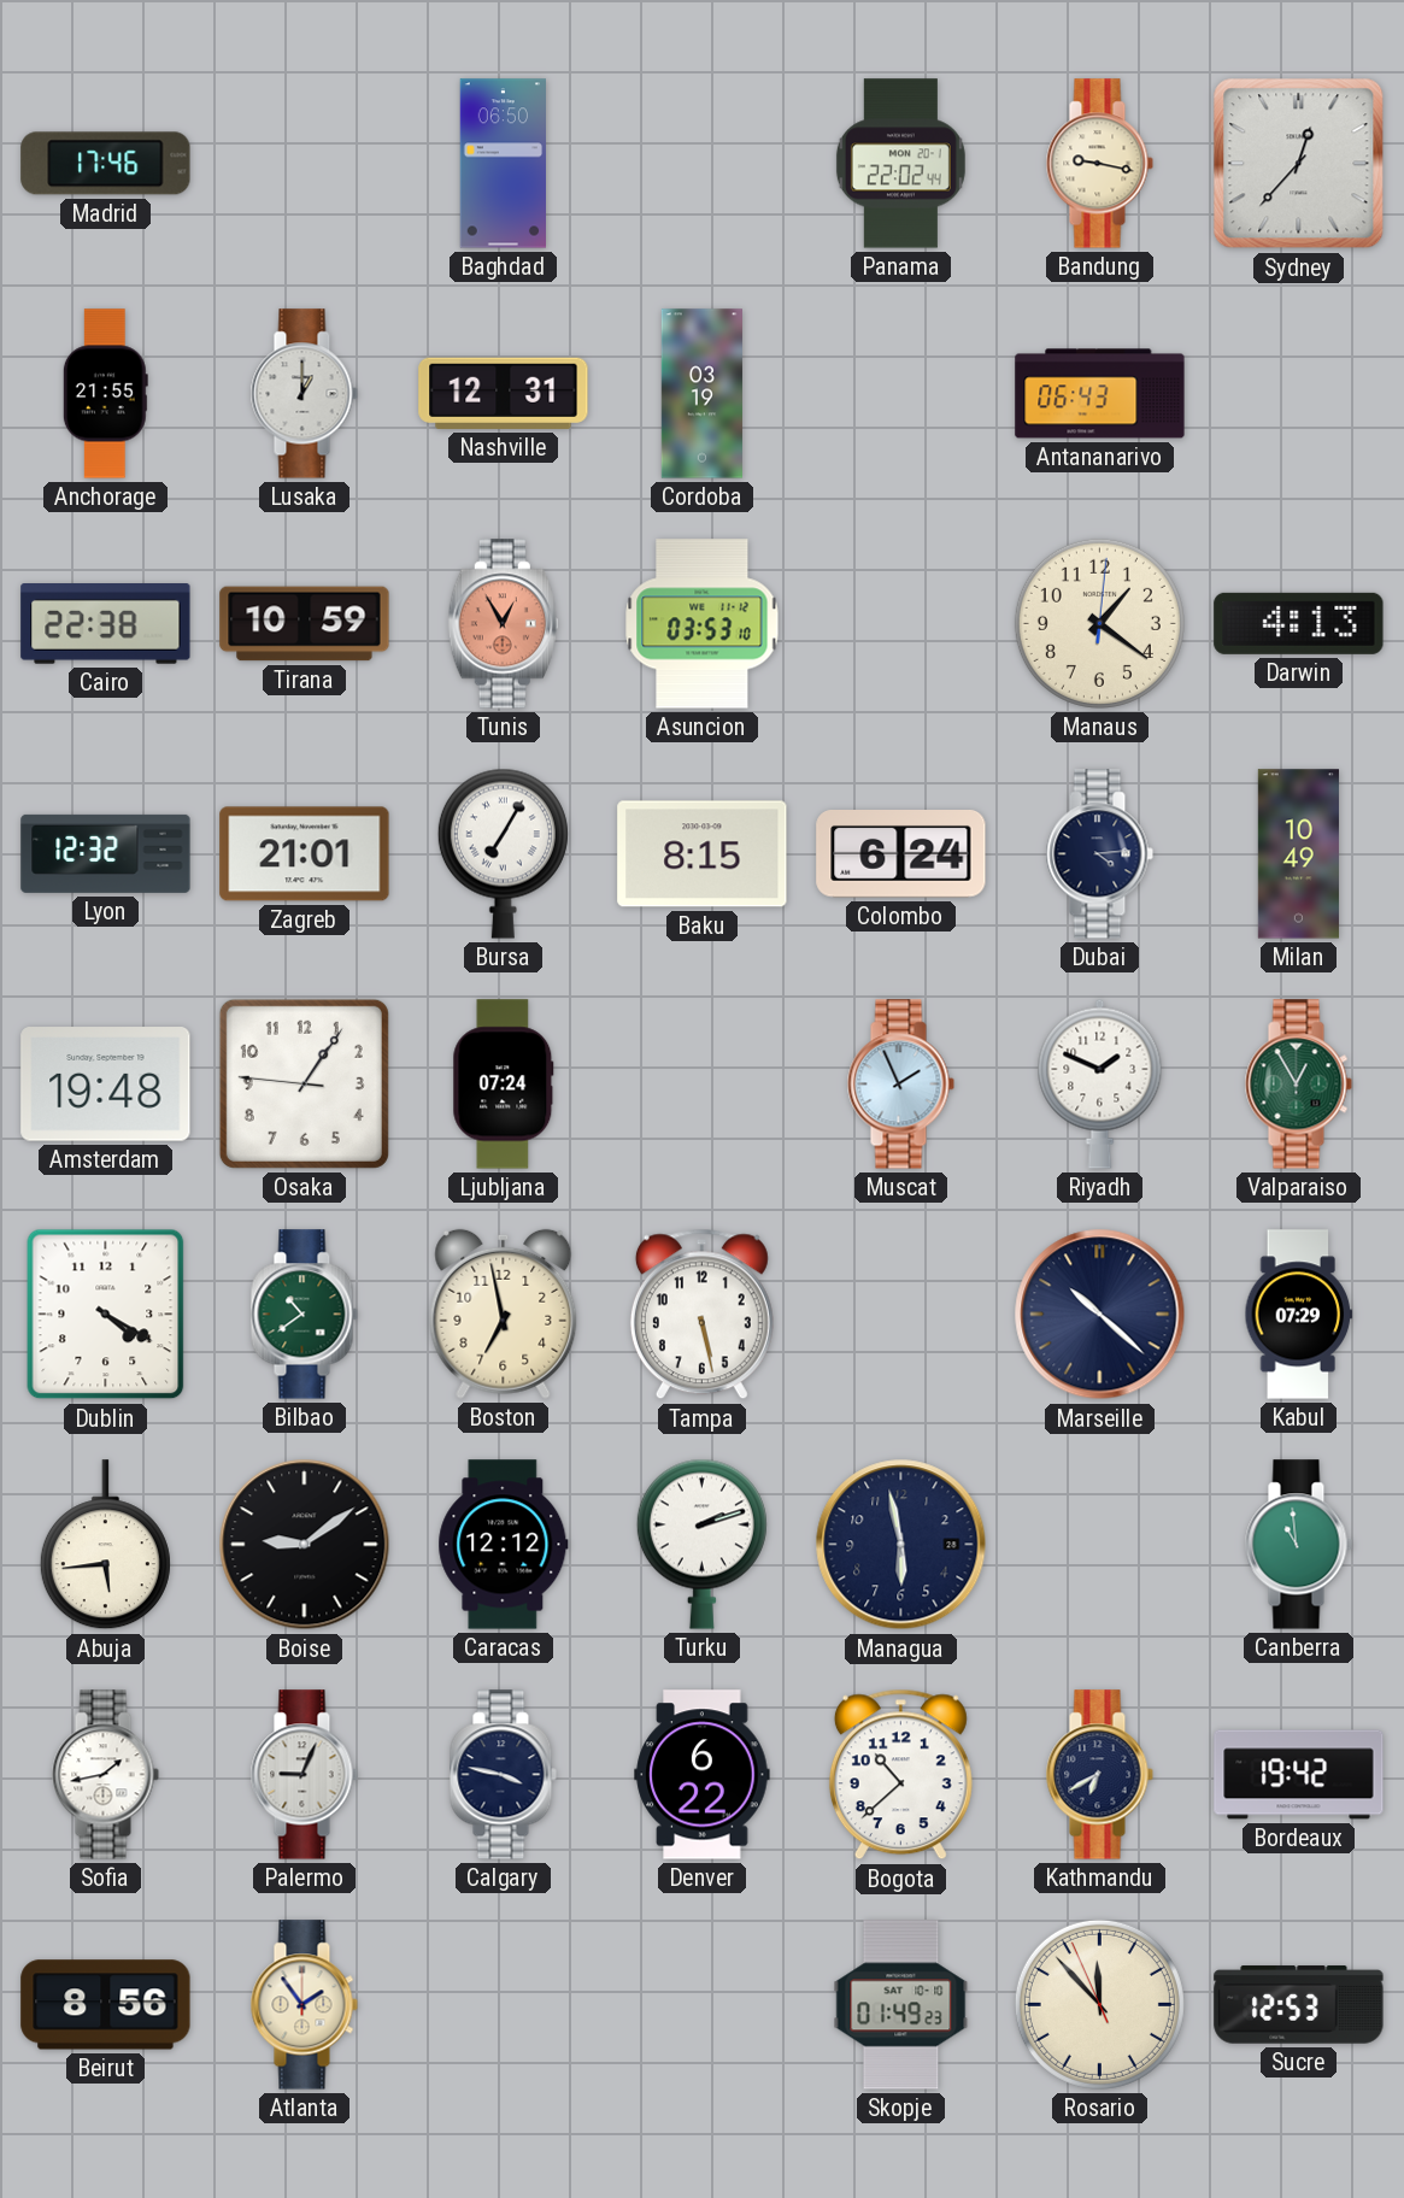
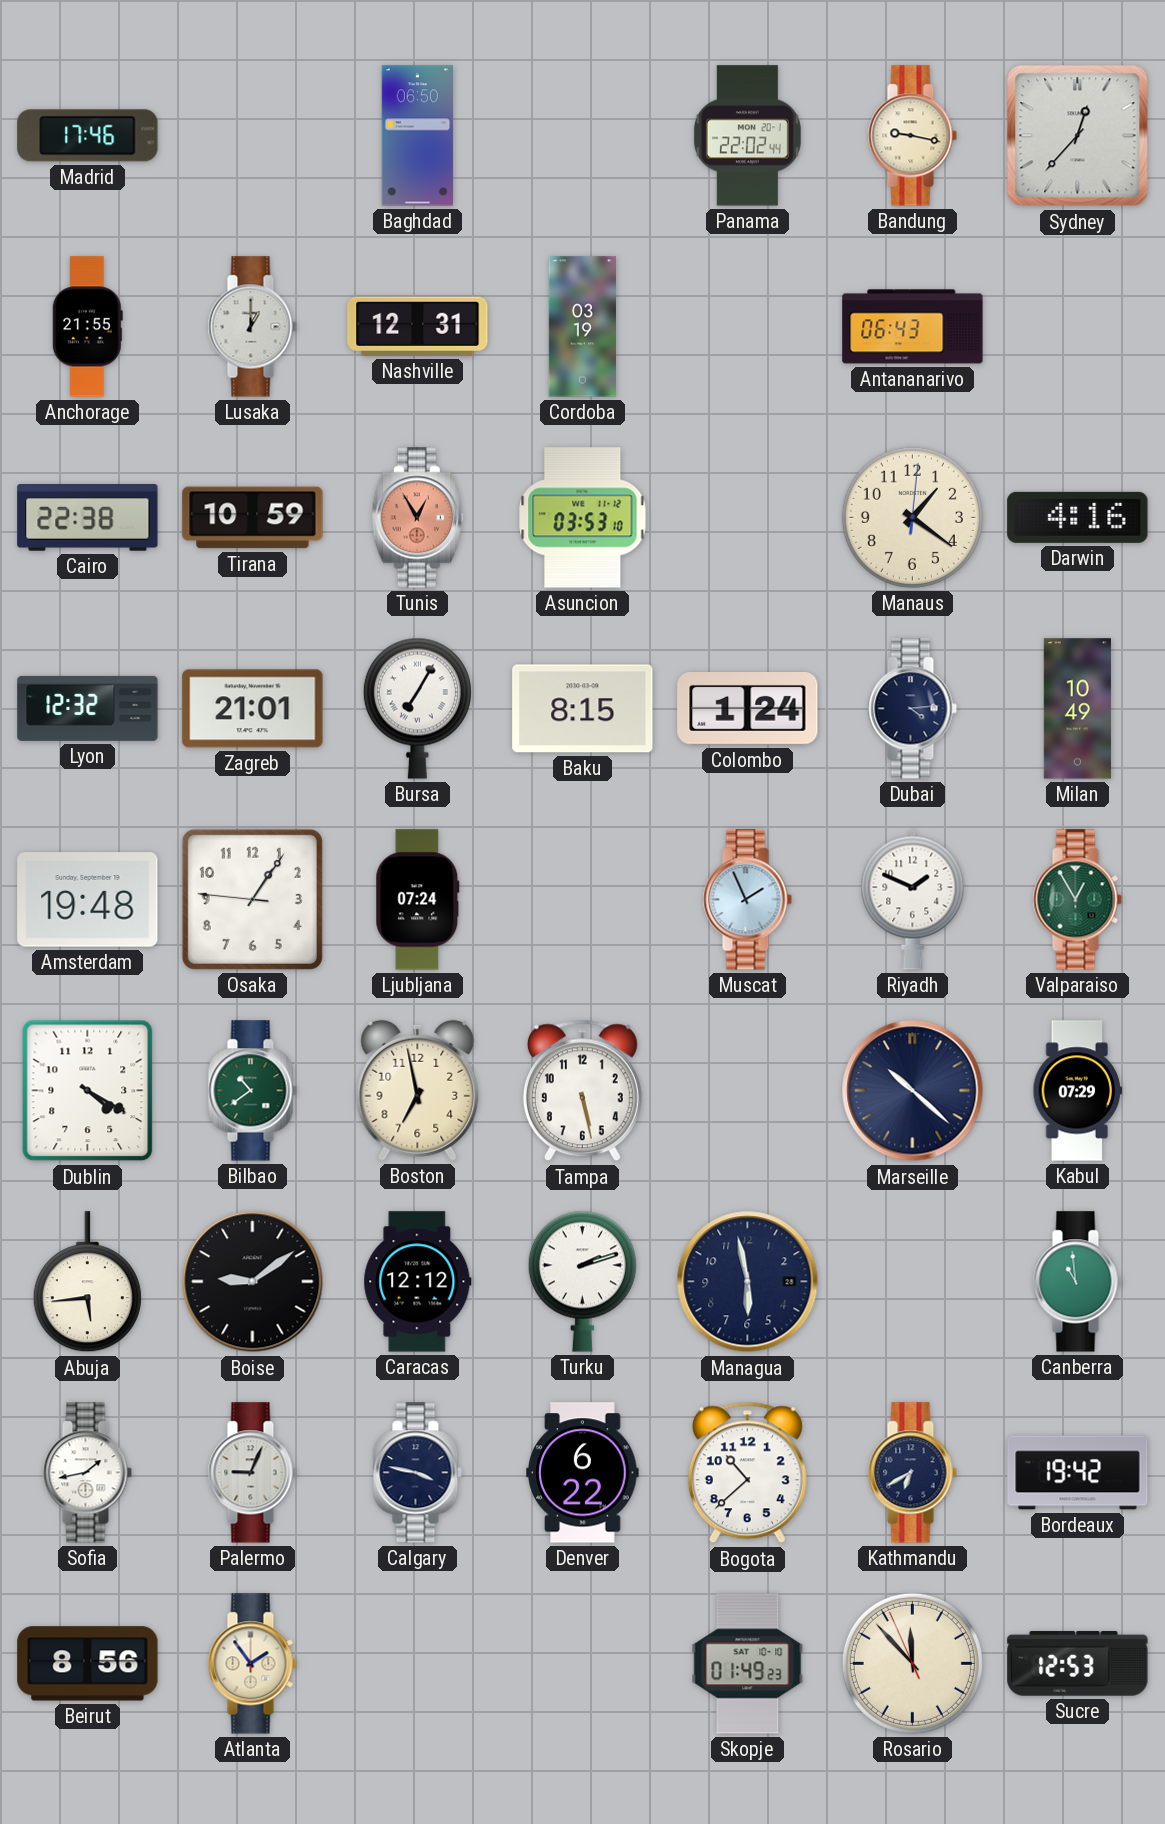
Darwin: 4:13 -> 4:16
Colombo: 6:24 -> 1:24
